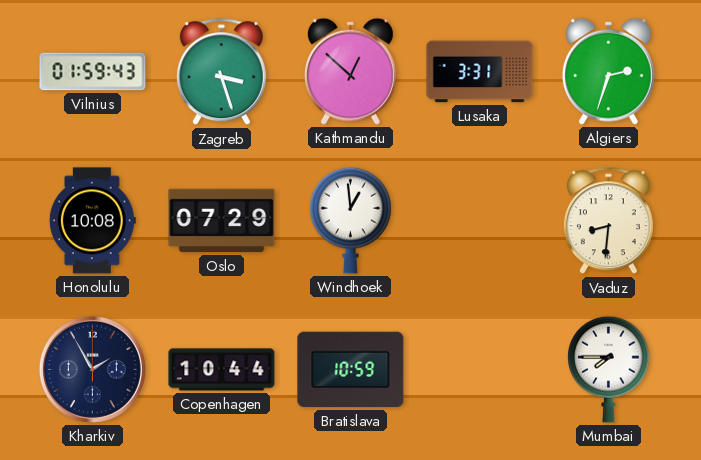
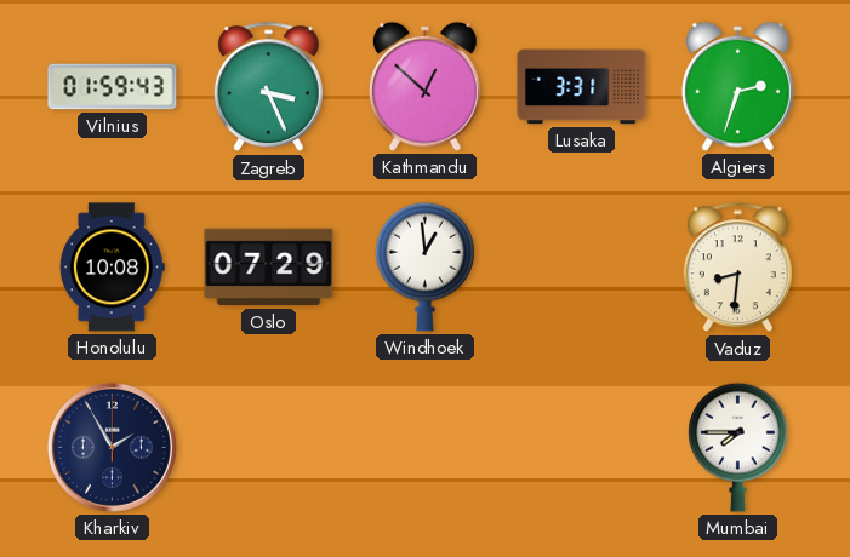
Zagreb: 3:27 -> 3:26
Copenhagen: 10:44 -> none
Bratislava: 10:59 -> none
